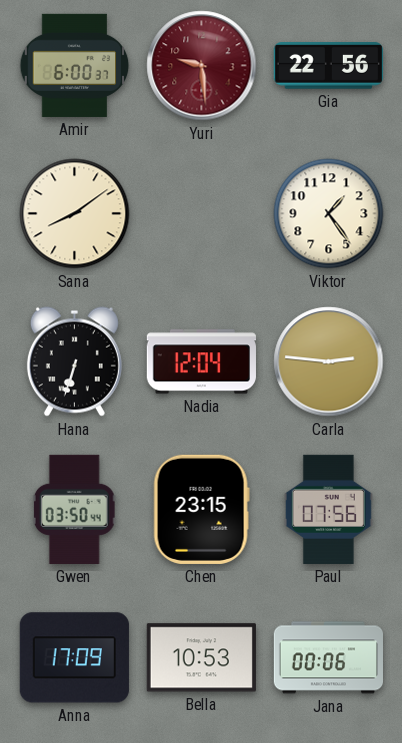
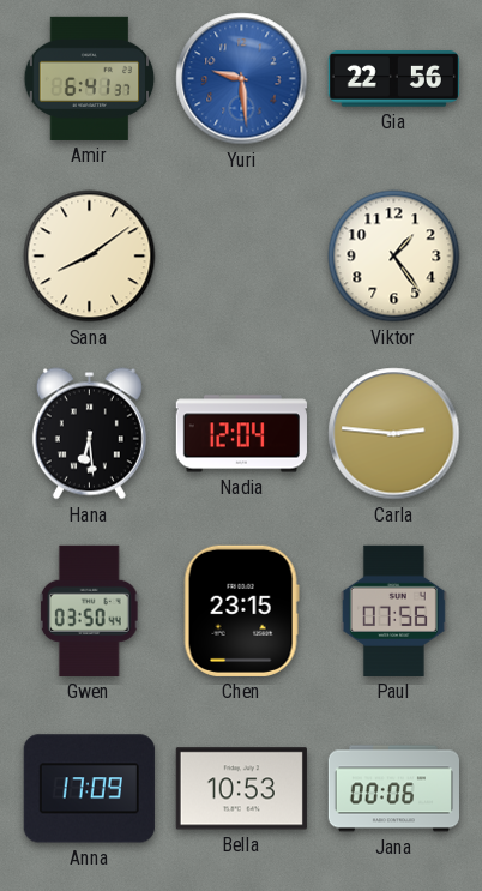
Amir: 6:00 -> 6:41
Yuri dial: burgundy -> blue
Hana: 6:33 -> 6:29
